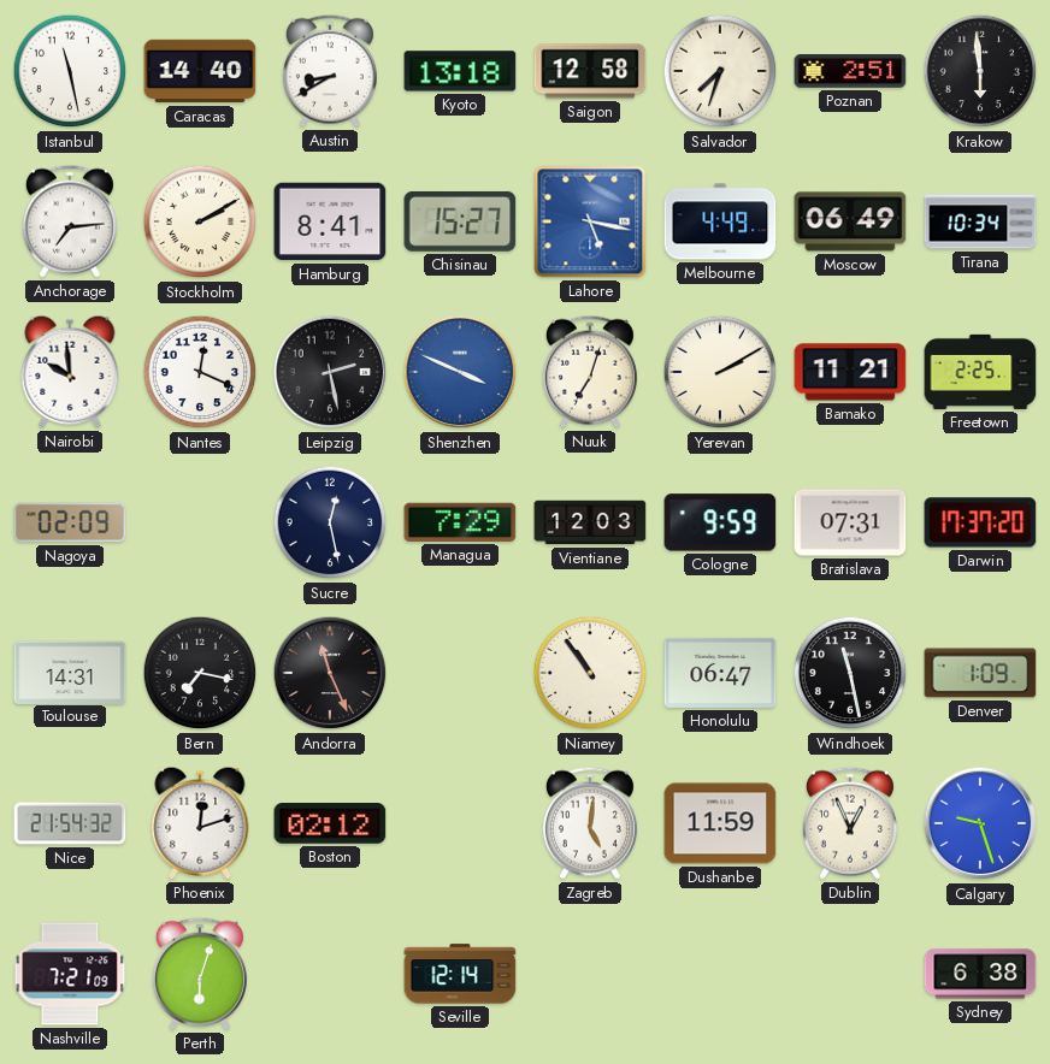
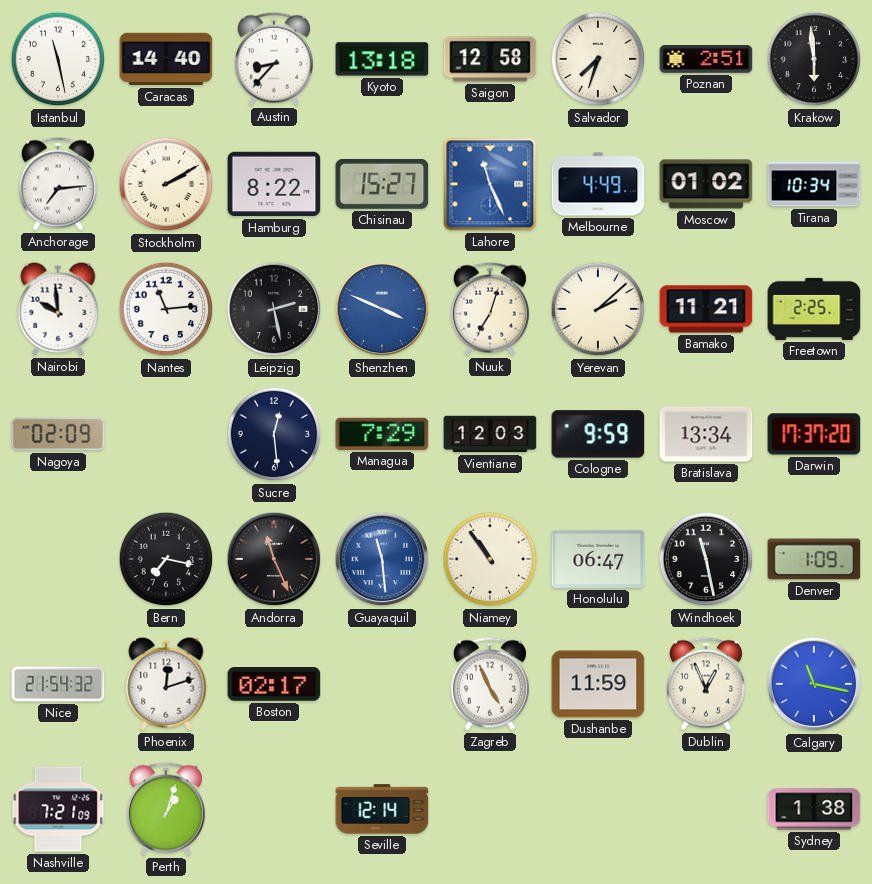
Austin: 8:40 -> 8:37
Hamburg: 8:41 -> 8:22
Lahore: 5:17 -> 11:26
Moscow: 06:49 -> 01:02
Nantes: 12:19 -> 11:14
Yerevan: 2:10 -> 2:08
Sucre: 12:28 -> 12:29
Bratislava: 07:31 -> 13:34
Toulouse: 14:31 -> none
Guayaquil: none -> 11:29
Boston: 02:12 -> 02:17
Zagreb: 5:01 -> 4:56
Calgary: 9:27 -> 11:17
Perth: 6:03 -> 1:03
Sydney: 6:38 -> 1:38
